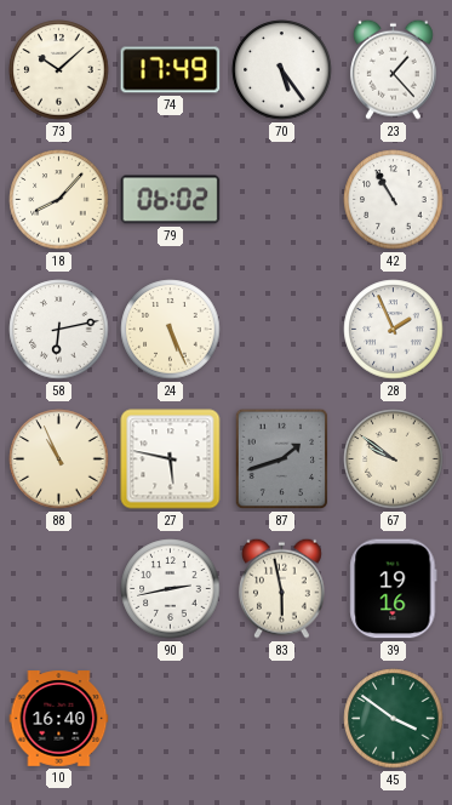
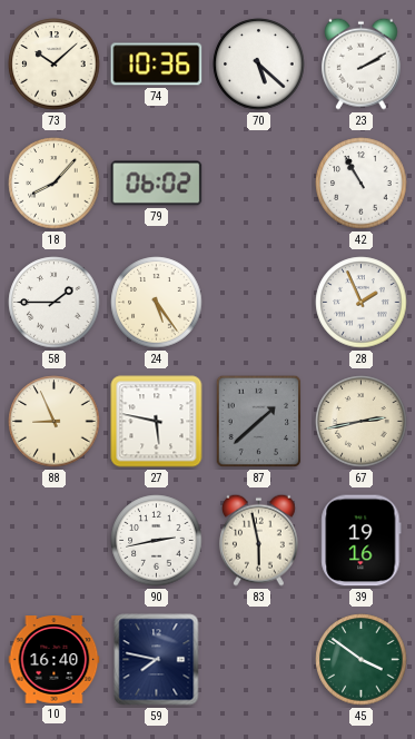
74: 17:49 -> 10:36
70: 5:24 -> 5:22
23: 1:23 -> 2:10
58: 6:13 -> 1:45
24: 5:26 -> 5:24
88: 10:56 -> 8:56
87: 1:42 -> 1:38
67: 9:51 -> 2:43
59: none -> 7:47
